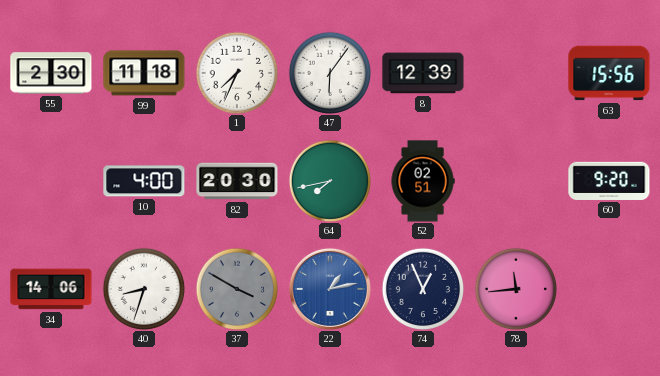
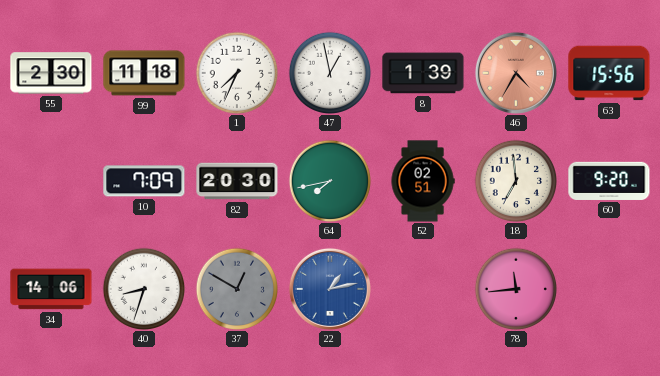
47: 6:06 -> 12:58
8: 12:39 -> 1:39
46: none -> 4:35
10: 4:00 -> 7:09
18: none -> 6:59
37: 3:50 -> 12:50
74: 12:56 -> none
